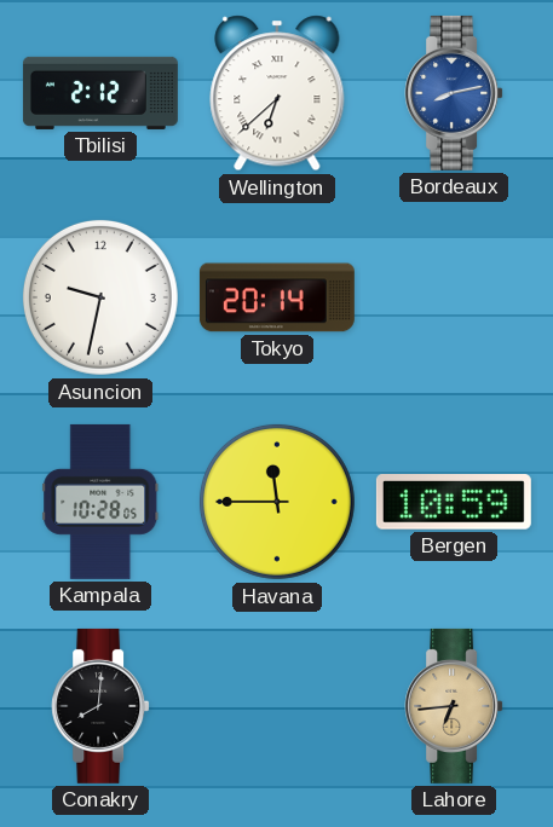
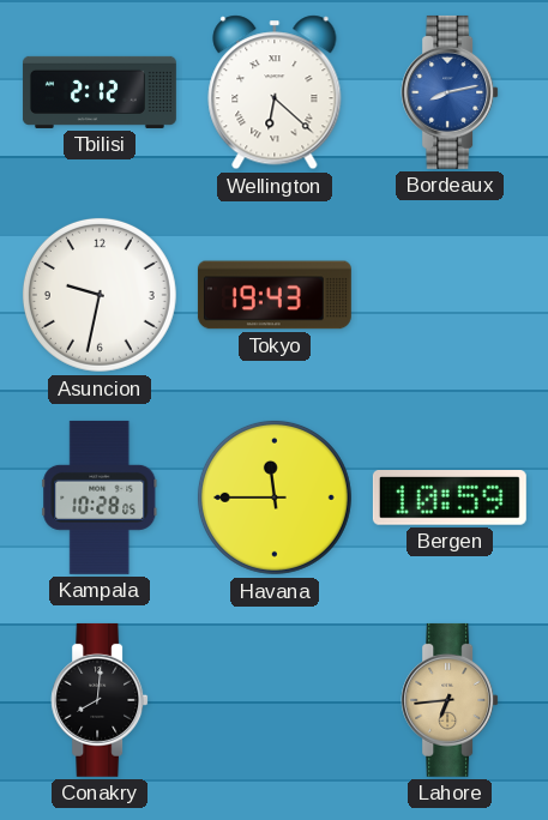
Wellington: 6:38 -> 6:22
Tokyo: 20:14 -> 19:43
